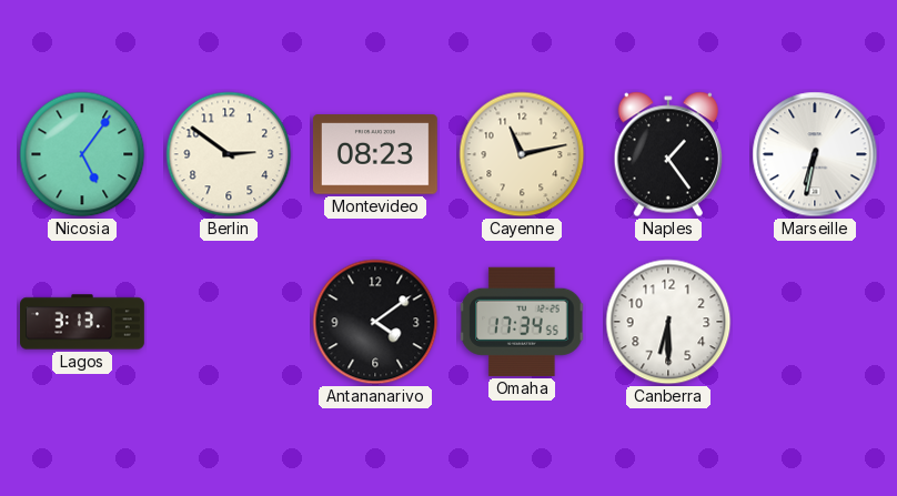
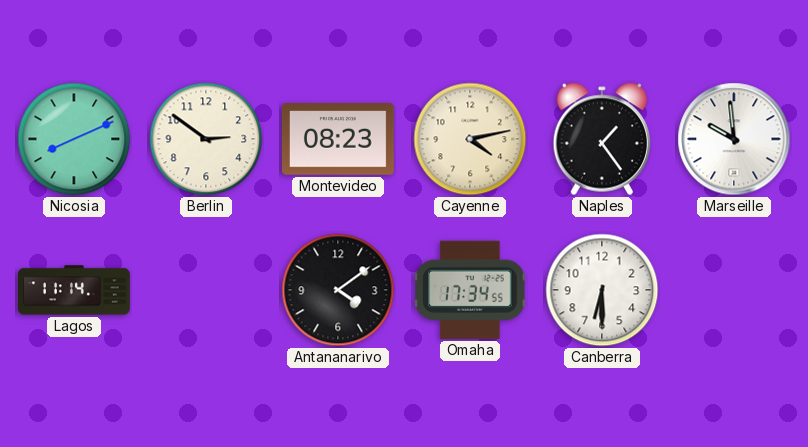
Nicosia: 5:06 -> 8:11
Cayenne: 11:13 -> 4:13
Marseille: 6:32 -> 9:59
Lagos: 3:13 -> 11:14
